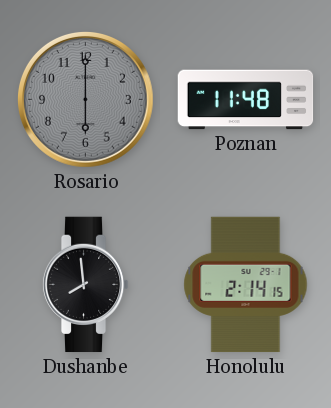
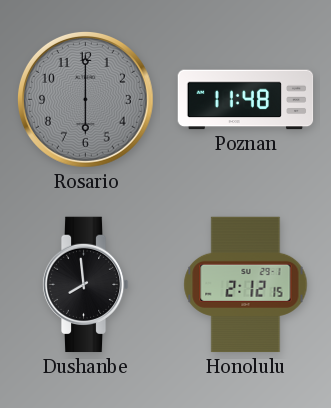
Honolulu: 2:14 -> 2:12
